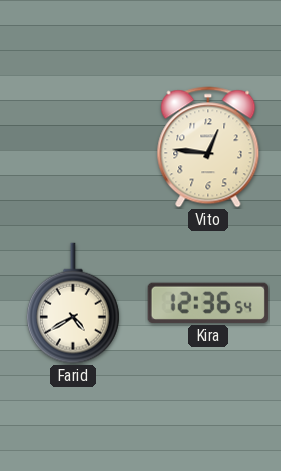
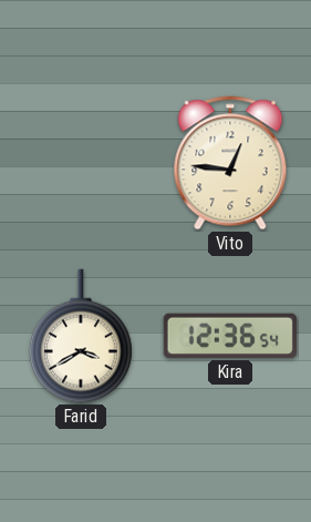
Farid: 4:40 -> 3:40
